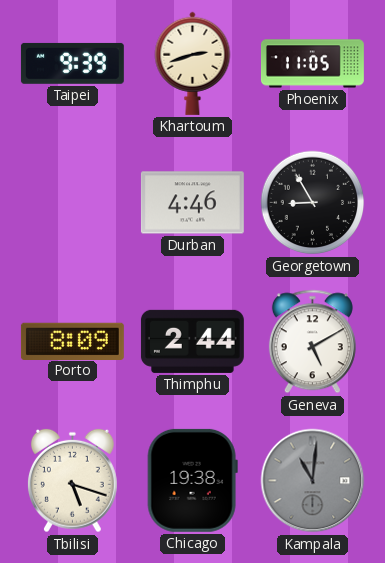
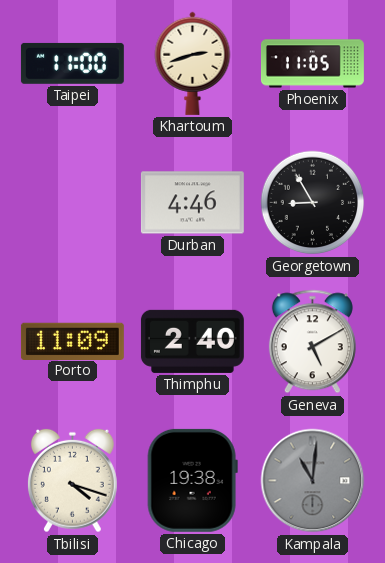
Taipei: 9:39 -> 11:00
Porto: 8:09 -> 11:09
Thimphu: 2:44 -> 2:40
Tbilisi: 5:18 -> 4:18
